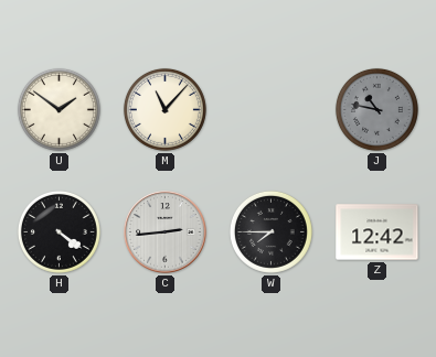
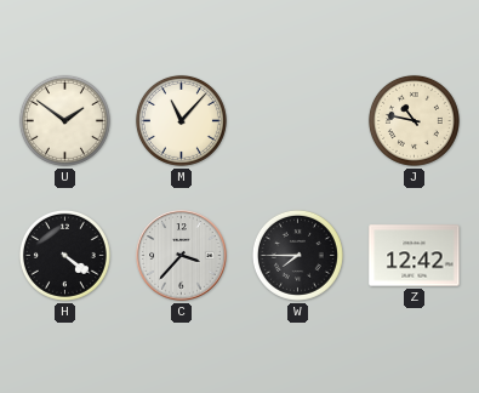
J dial: grey -> cream
C: 2:44 -> 3:37
